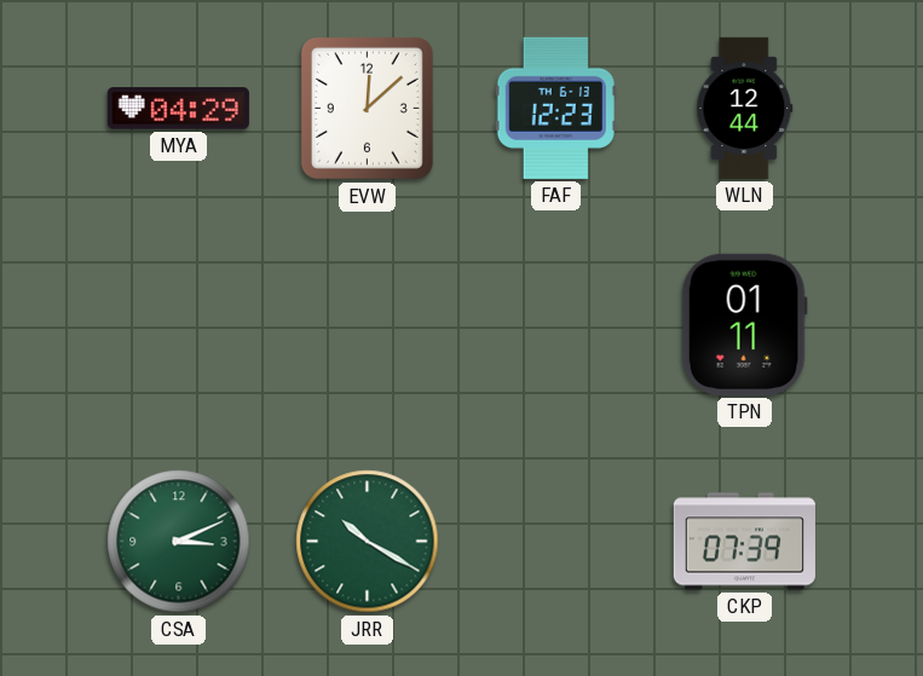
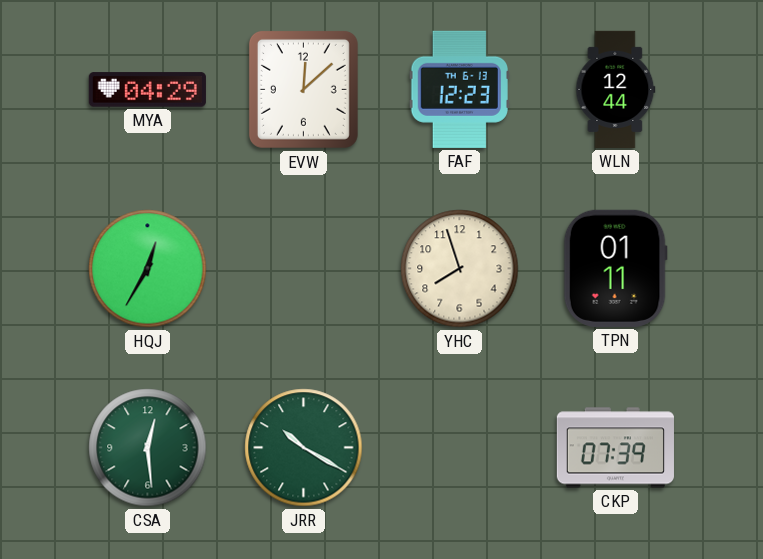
HQJ: none -> 12:35
YHC: none -> 7:57
CSA: 3:11 -> 12:29
